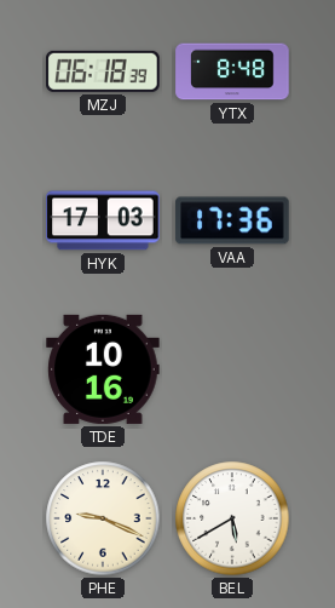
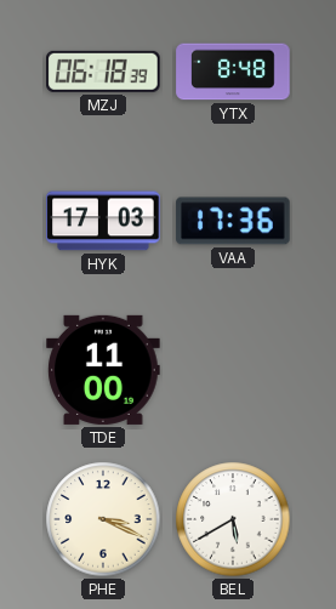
TDE: 10:16 -> 11:00
PHE: 9:19 -> 3:19
